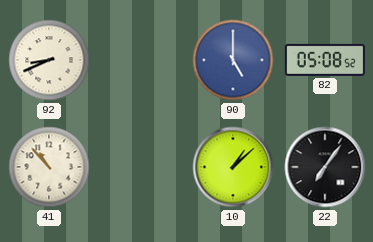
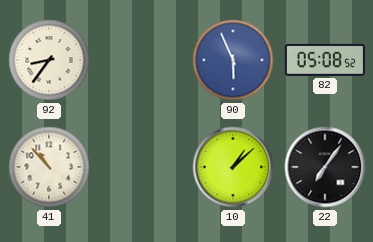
92: 8:41 -> 8:36
90: 5:00 -> 5:56
